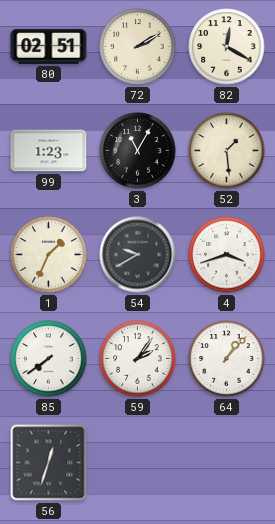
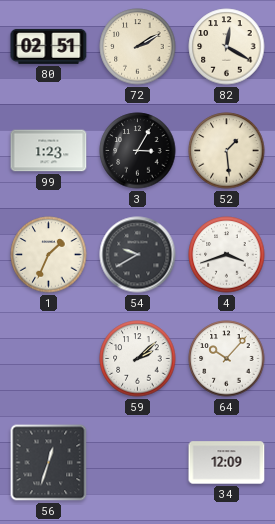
3: 11:05 -> 3:05
85: 7:39 -> none
59: 2:06 -> 2:08
64: 1:07 -> 10:07
34: none -> 12:09
